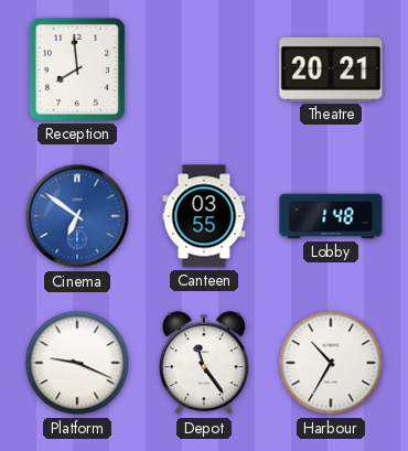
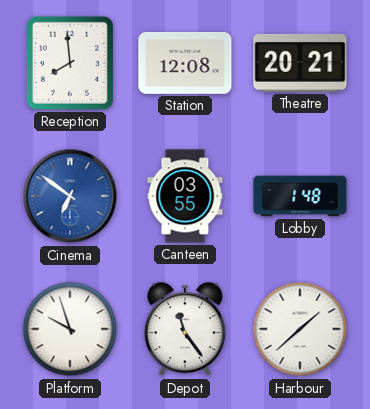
Station: none -> 12:08
Platform: 9:19 -> 9:57
Harbour: 10:35 -> 1:38
